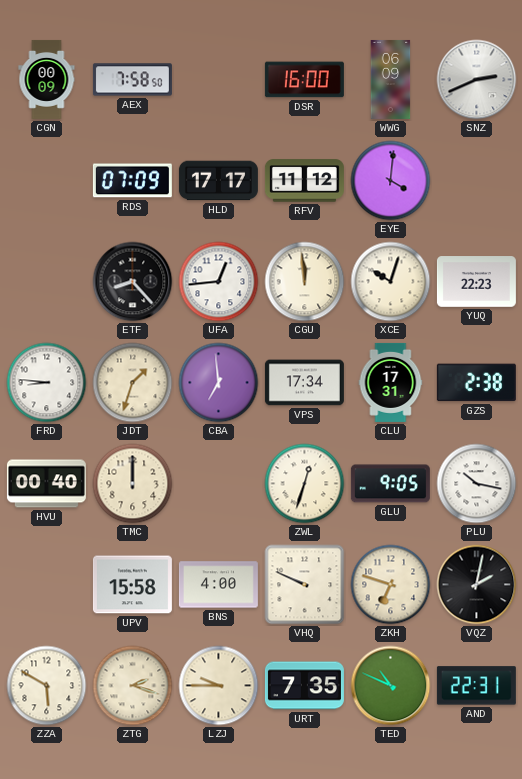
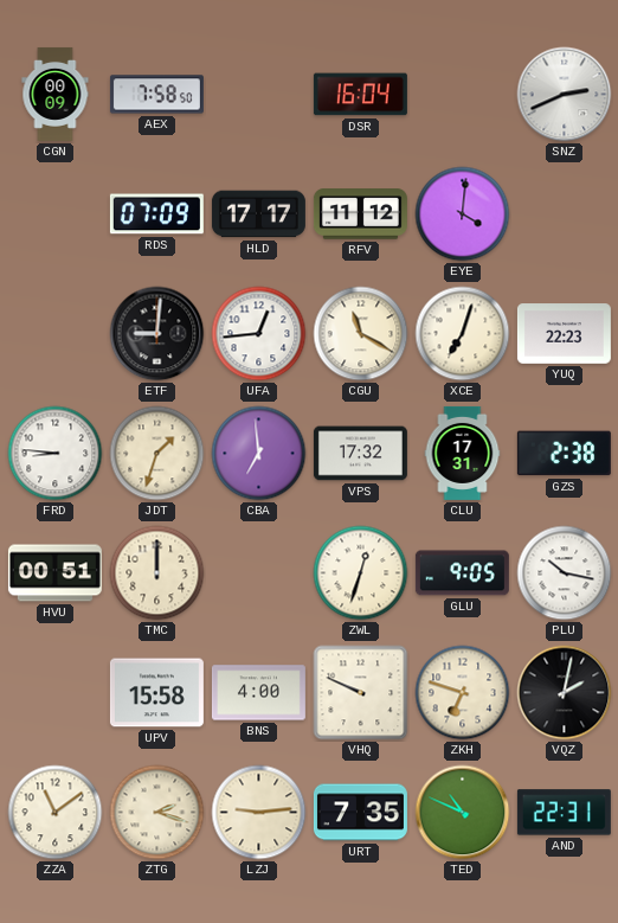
DSR: 16:00 -> 16:04
WWG: 06:09 -> none
ETF: 8:23 -> 9:01
CGU: 11:59 -> 11:20
XCE: 10:03 -> 7:03
VPS: 17:34 -> 17:32
HVU: 00:40 -> 00:51
ZZA: 5:50 -> 11:09
LZJ: 9:45 -> 9:14
